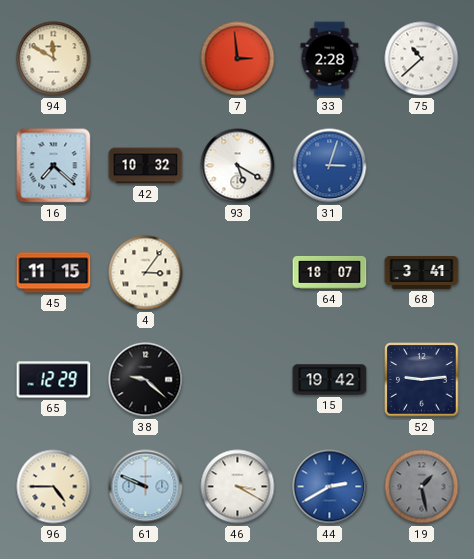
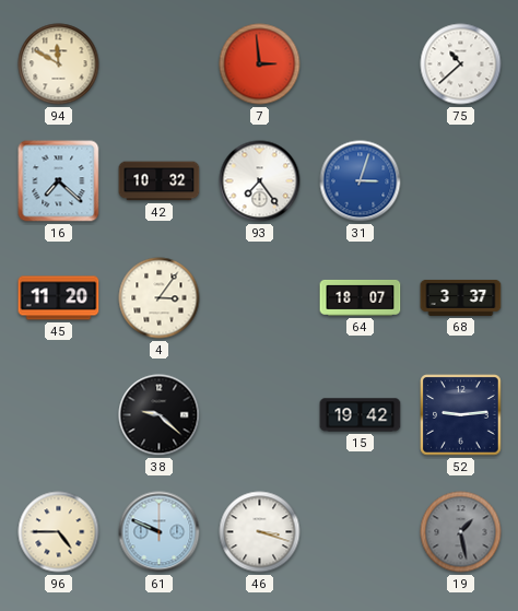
33: 2:28 -> none
93: 5:20 -> 7:24
45: 11:15 -> 11:20
68: 3:41 -> 3:37
65: 12:29 -> none
46: 3:20 -> 3:18
44: 2:40 -> none
